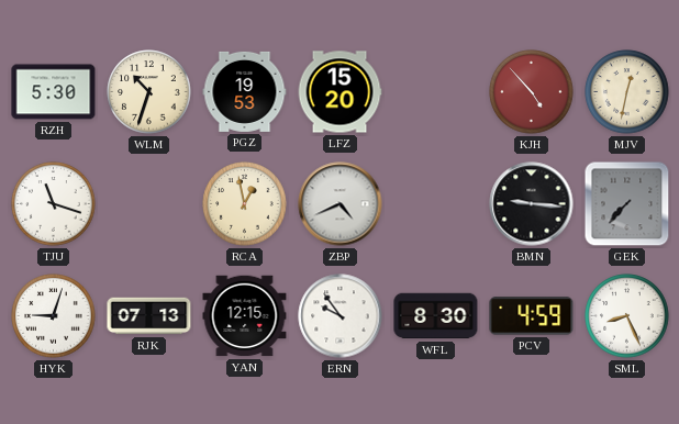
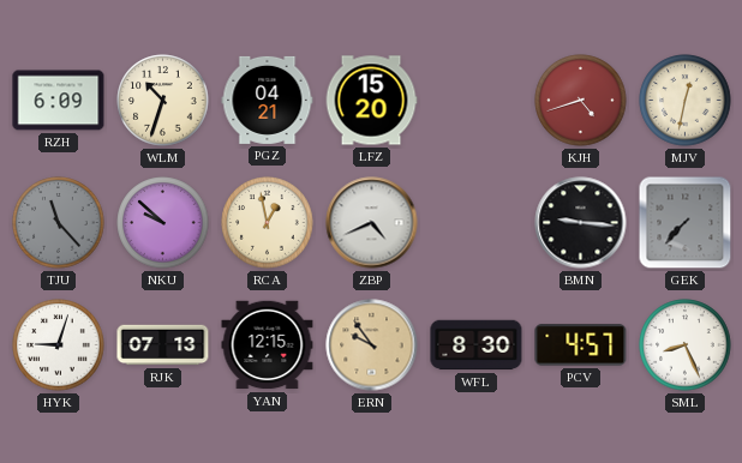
RZH: 5:30 -> 6:09
PGZ: 19:53 -> 04:21
KJH: 4:53 -> 4:42
TJU: 11:18 -> 11:23
TJU dial: white -> grey
NKU: none -> 9:52
ERN dial: white -> champagne
PCV: 4:59 -> 4:57
